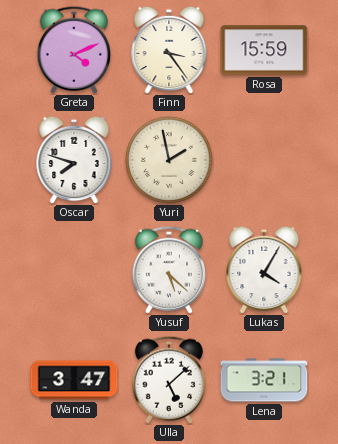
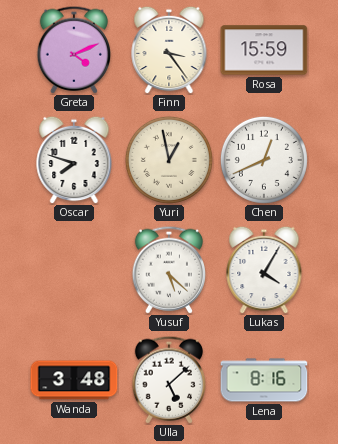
Yuri: 1:58 -> 12:58
Chen: none -> 12:41
Wanda: 3:47 -> 3:48
Lena: 3:21 -> 8:16
